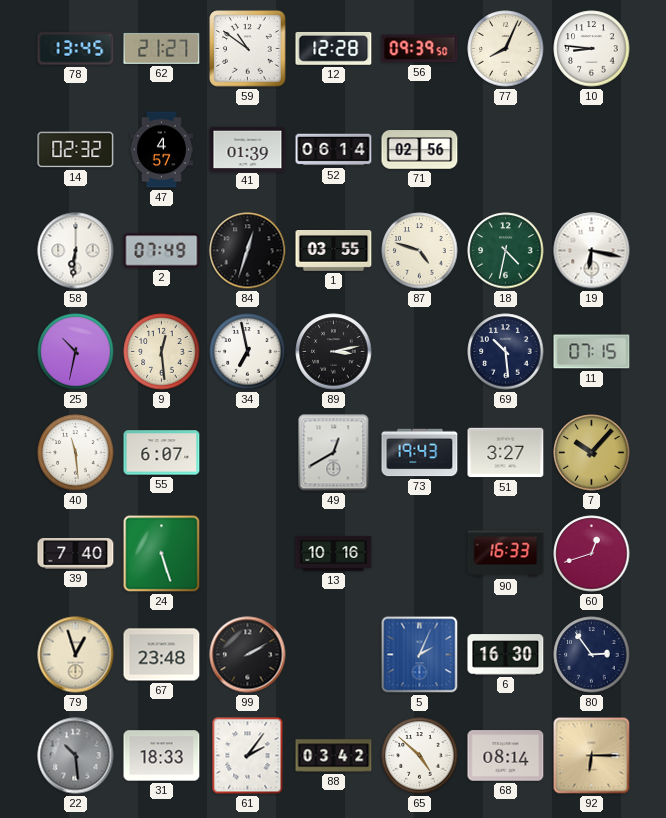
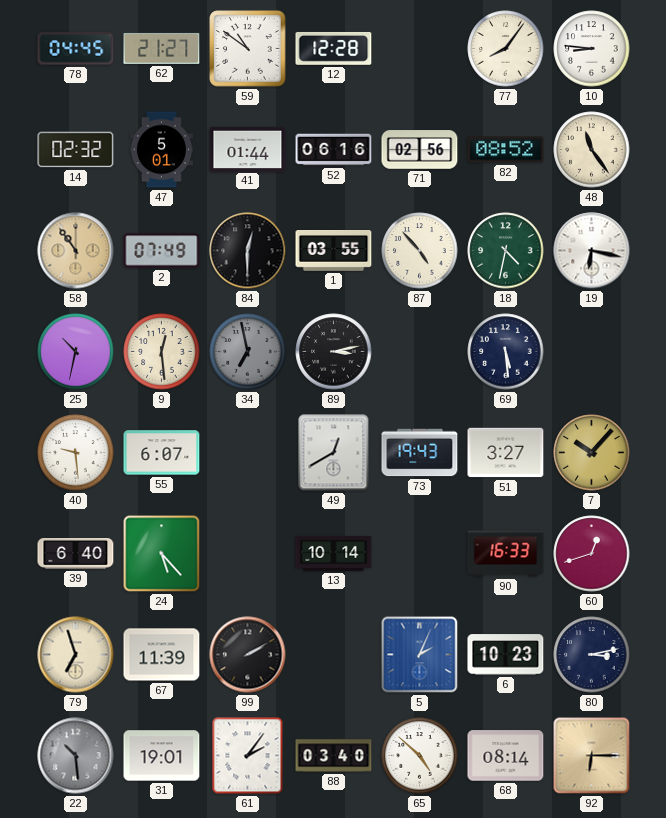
78: 13:45 -> 04:45
56: 09:39 -> none
77: 8:04 -> 8:06
47: 4:57 -> 5:01
41: 01:39 -> 01:44
52: 06:14 -> 06:16
82: none -> 08:52
48: none -> 11:24
58: 6:31 -> 10:54
58 dial: white -> champagne
84: 12:33 -> 12:30
87: 4:48 -> 4:53
34 dial: white -> grey
69: 10:29 -> 5:29
11: 07:15 -> none
40: 11:29 -> 9:29
39: 7:40 -> 6:40
24: 5:27 -> 5:23
13: 10:16 -> 10:14
79: 12:57 -> 6:57
67: 23:48 -> 11:39
6: 16:30 -> 10:23
80: 2:54 -> 3:13
31: 18:33 -> 19:01
88: 03:42 -> 03:40
